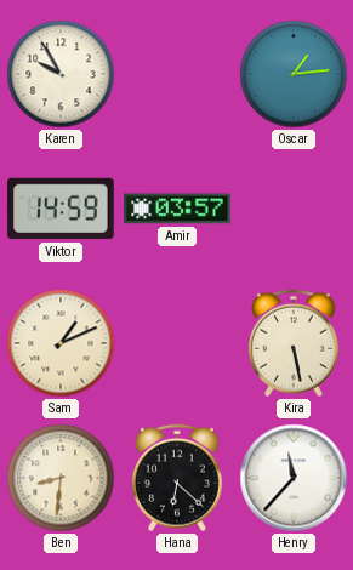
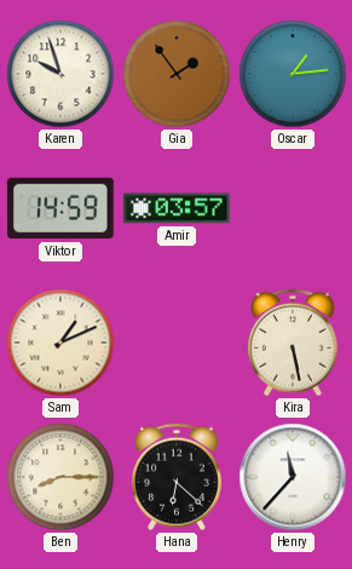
Karen: 9:55 -> 9:57
Gia: none -> 1:54
Ben: 8:31 -> 8:15
